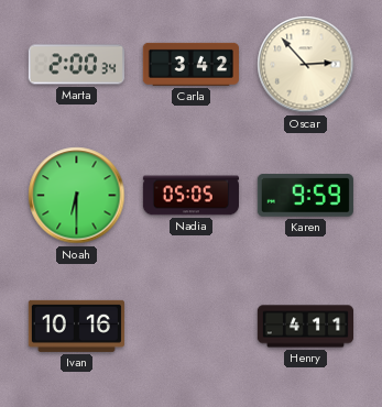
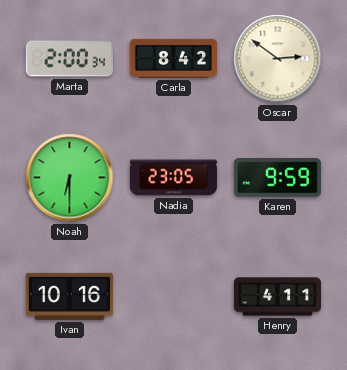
Carla: 3:42 -> 8:42
Oscar: 2:53 -> 2:51
Nadia: 05:05 -> 23:05
